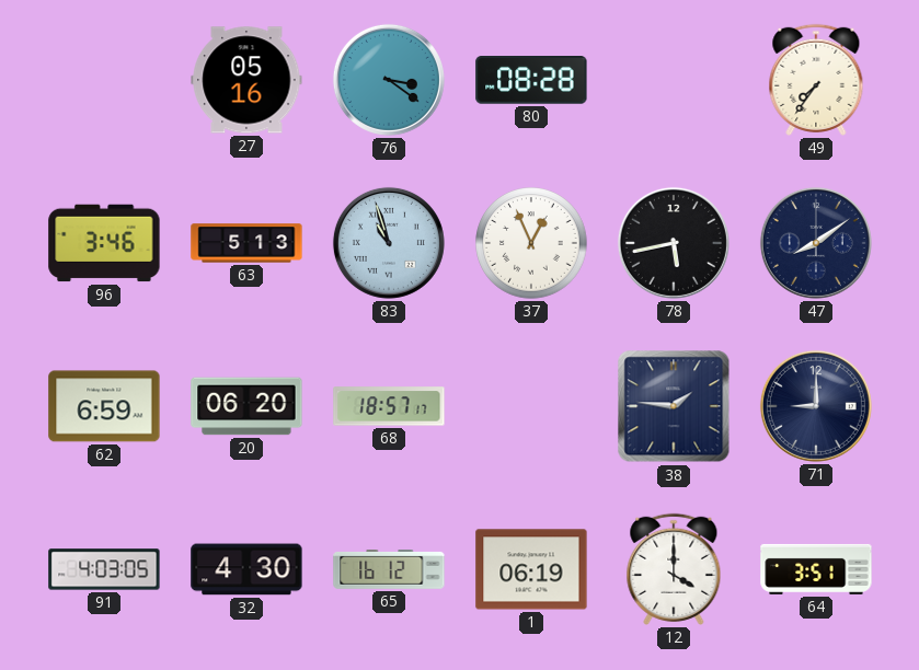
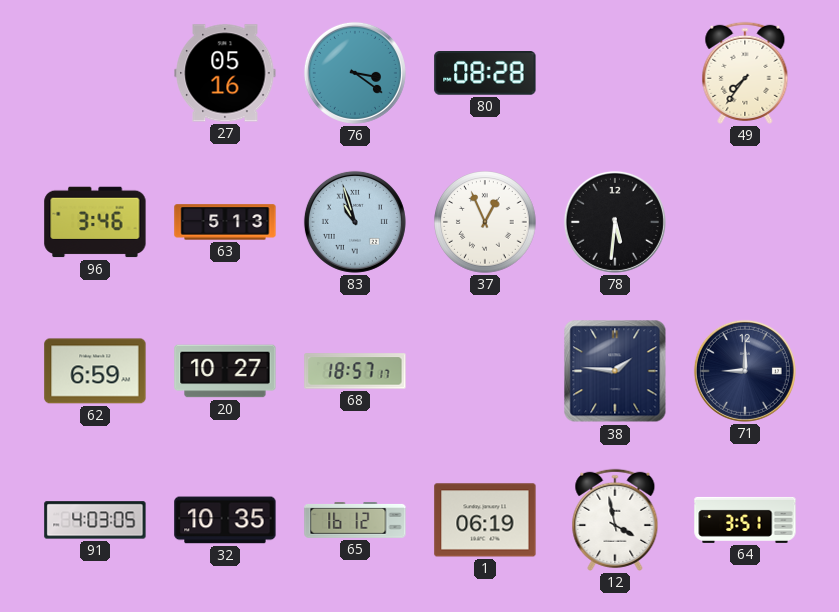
78: 5:43 -> 5:31
47: 8:09 -> none
20: 06:20 -> 10:27
32: 4:30 -> 10:35
12: 4:00 -> 3:58
